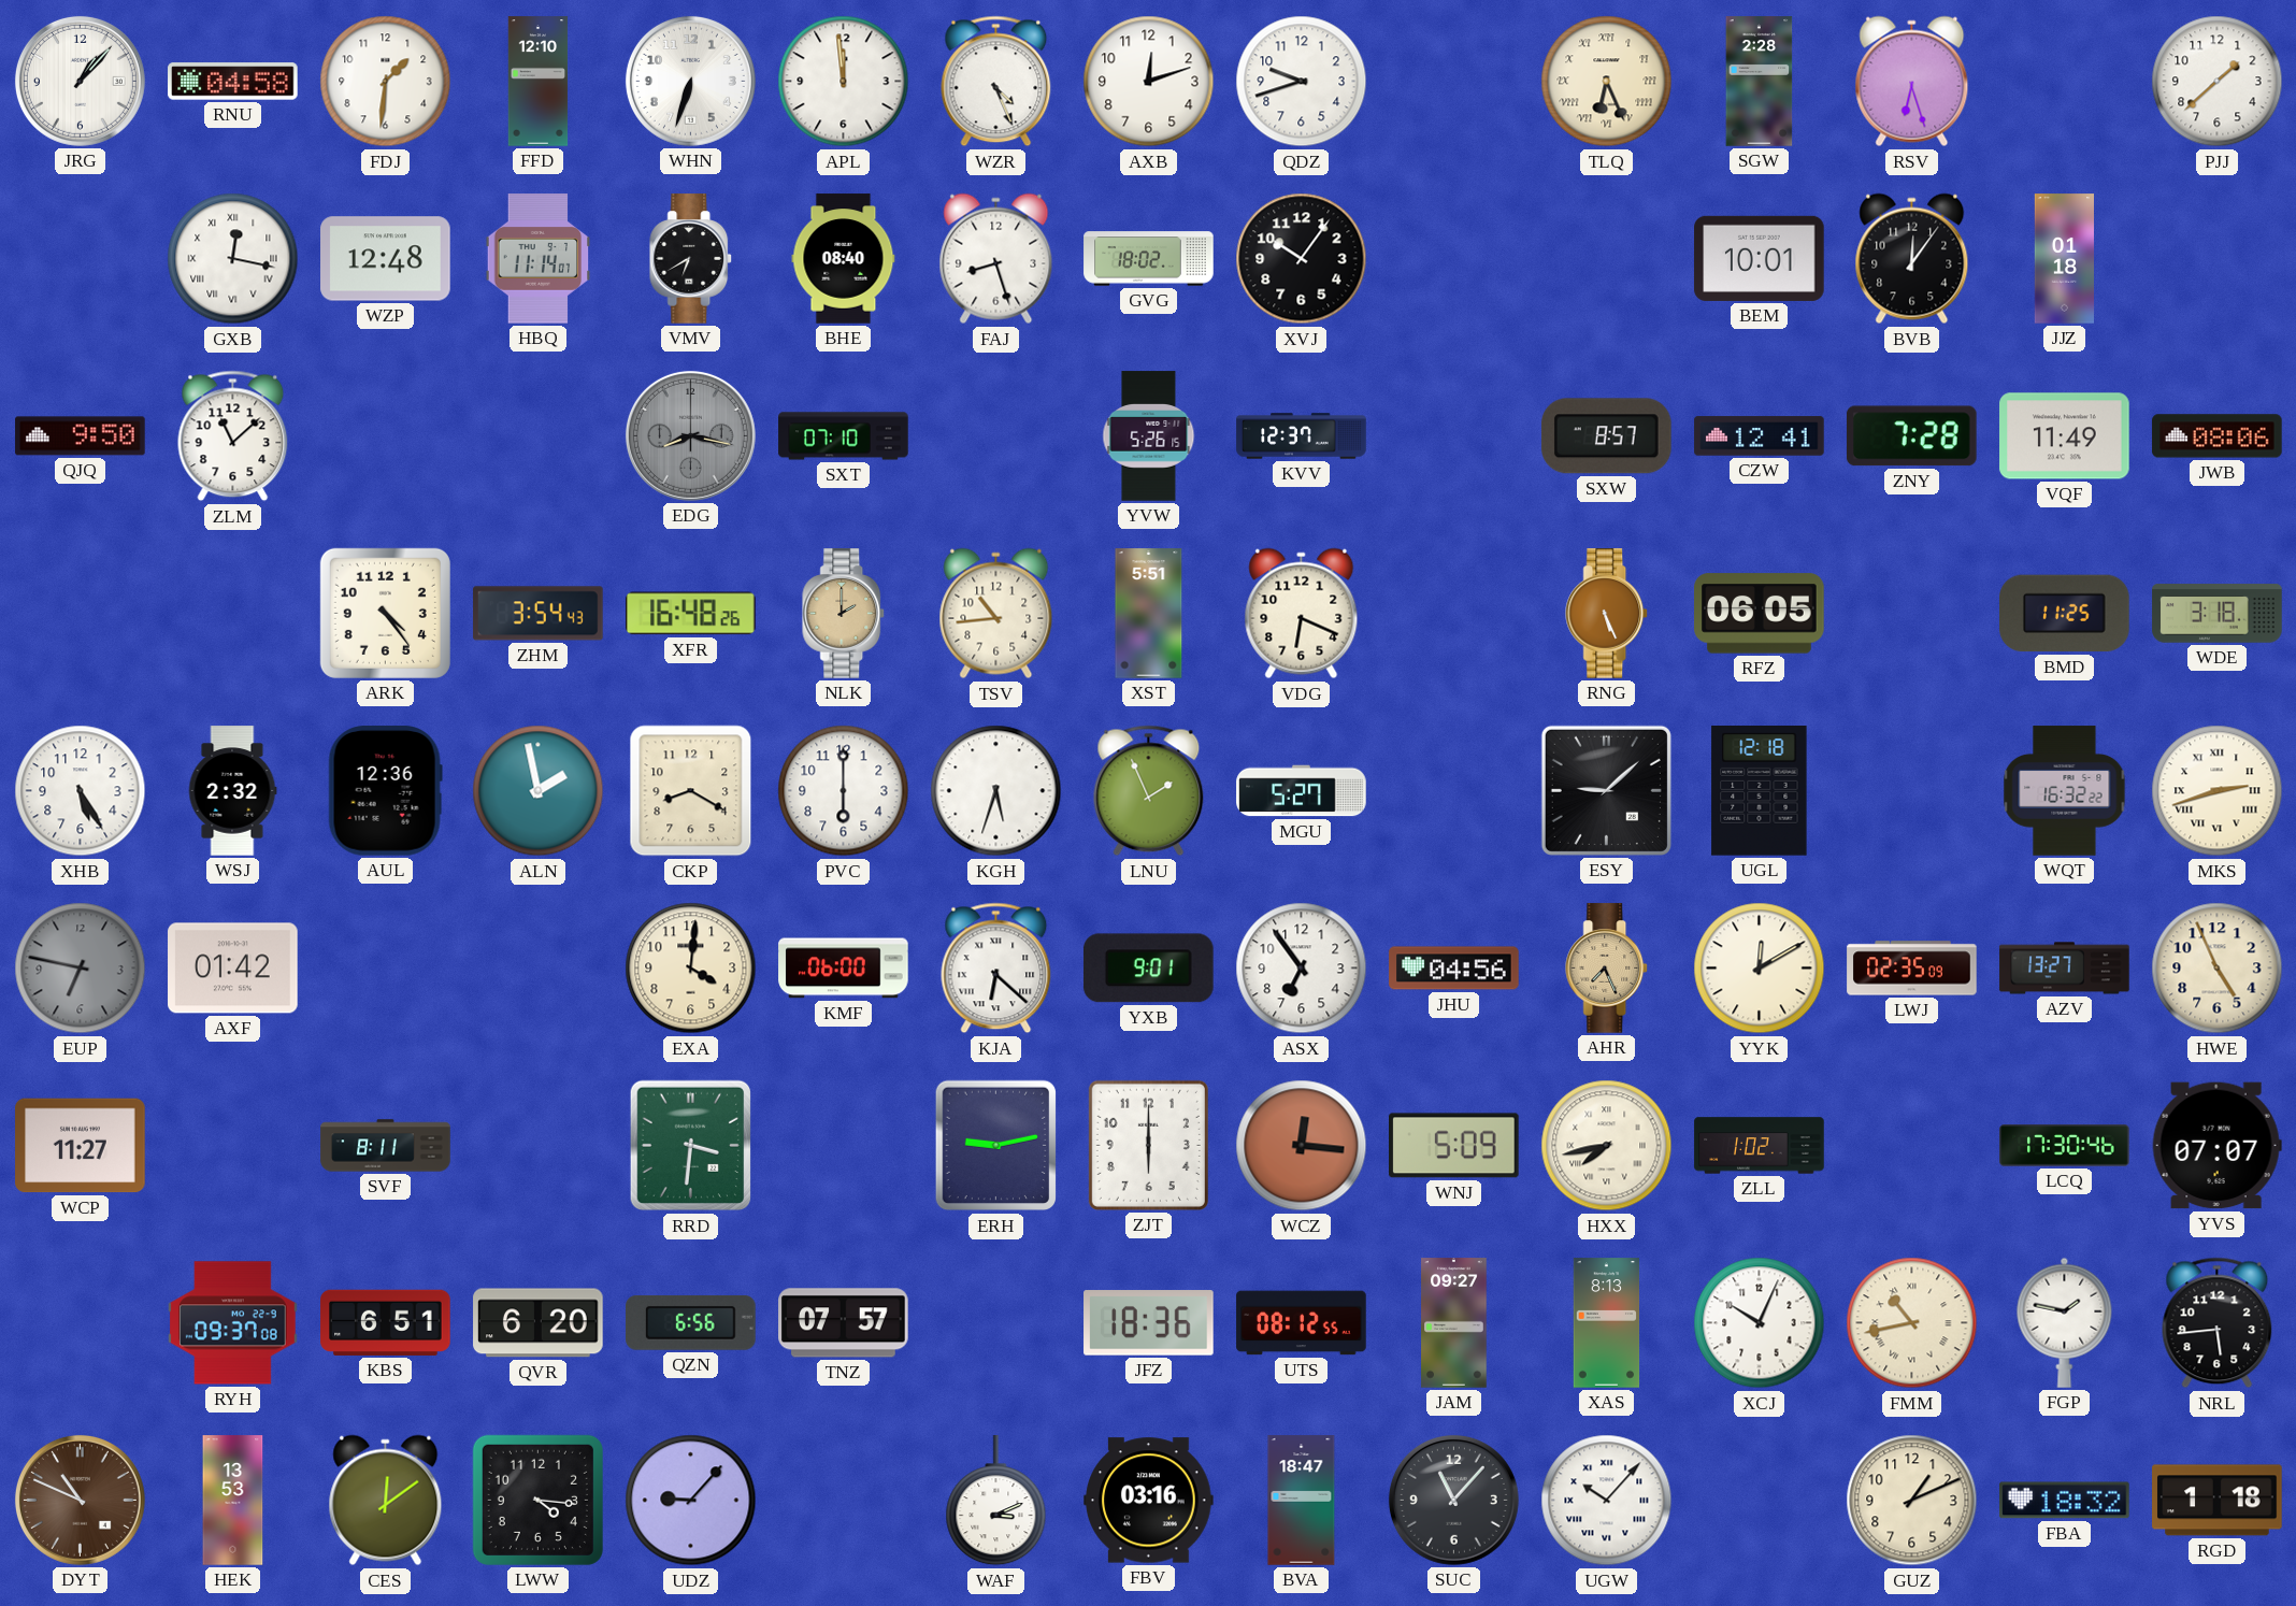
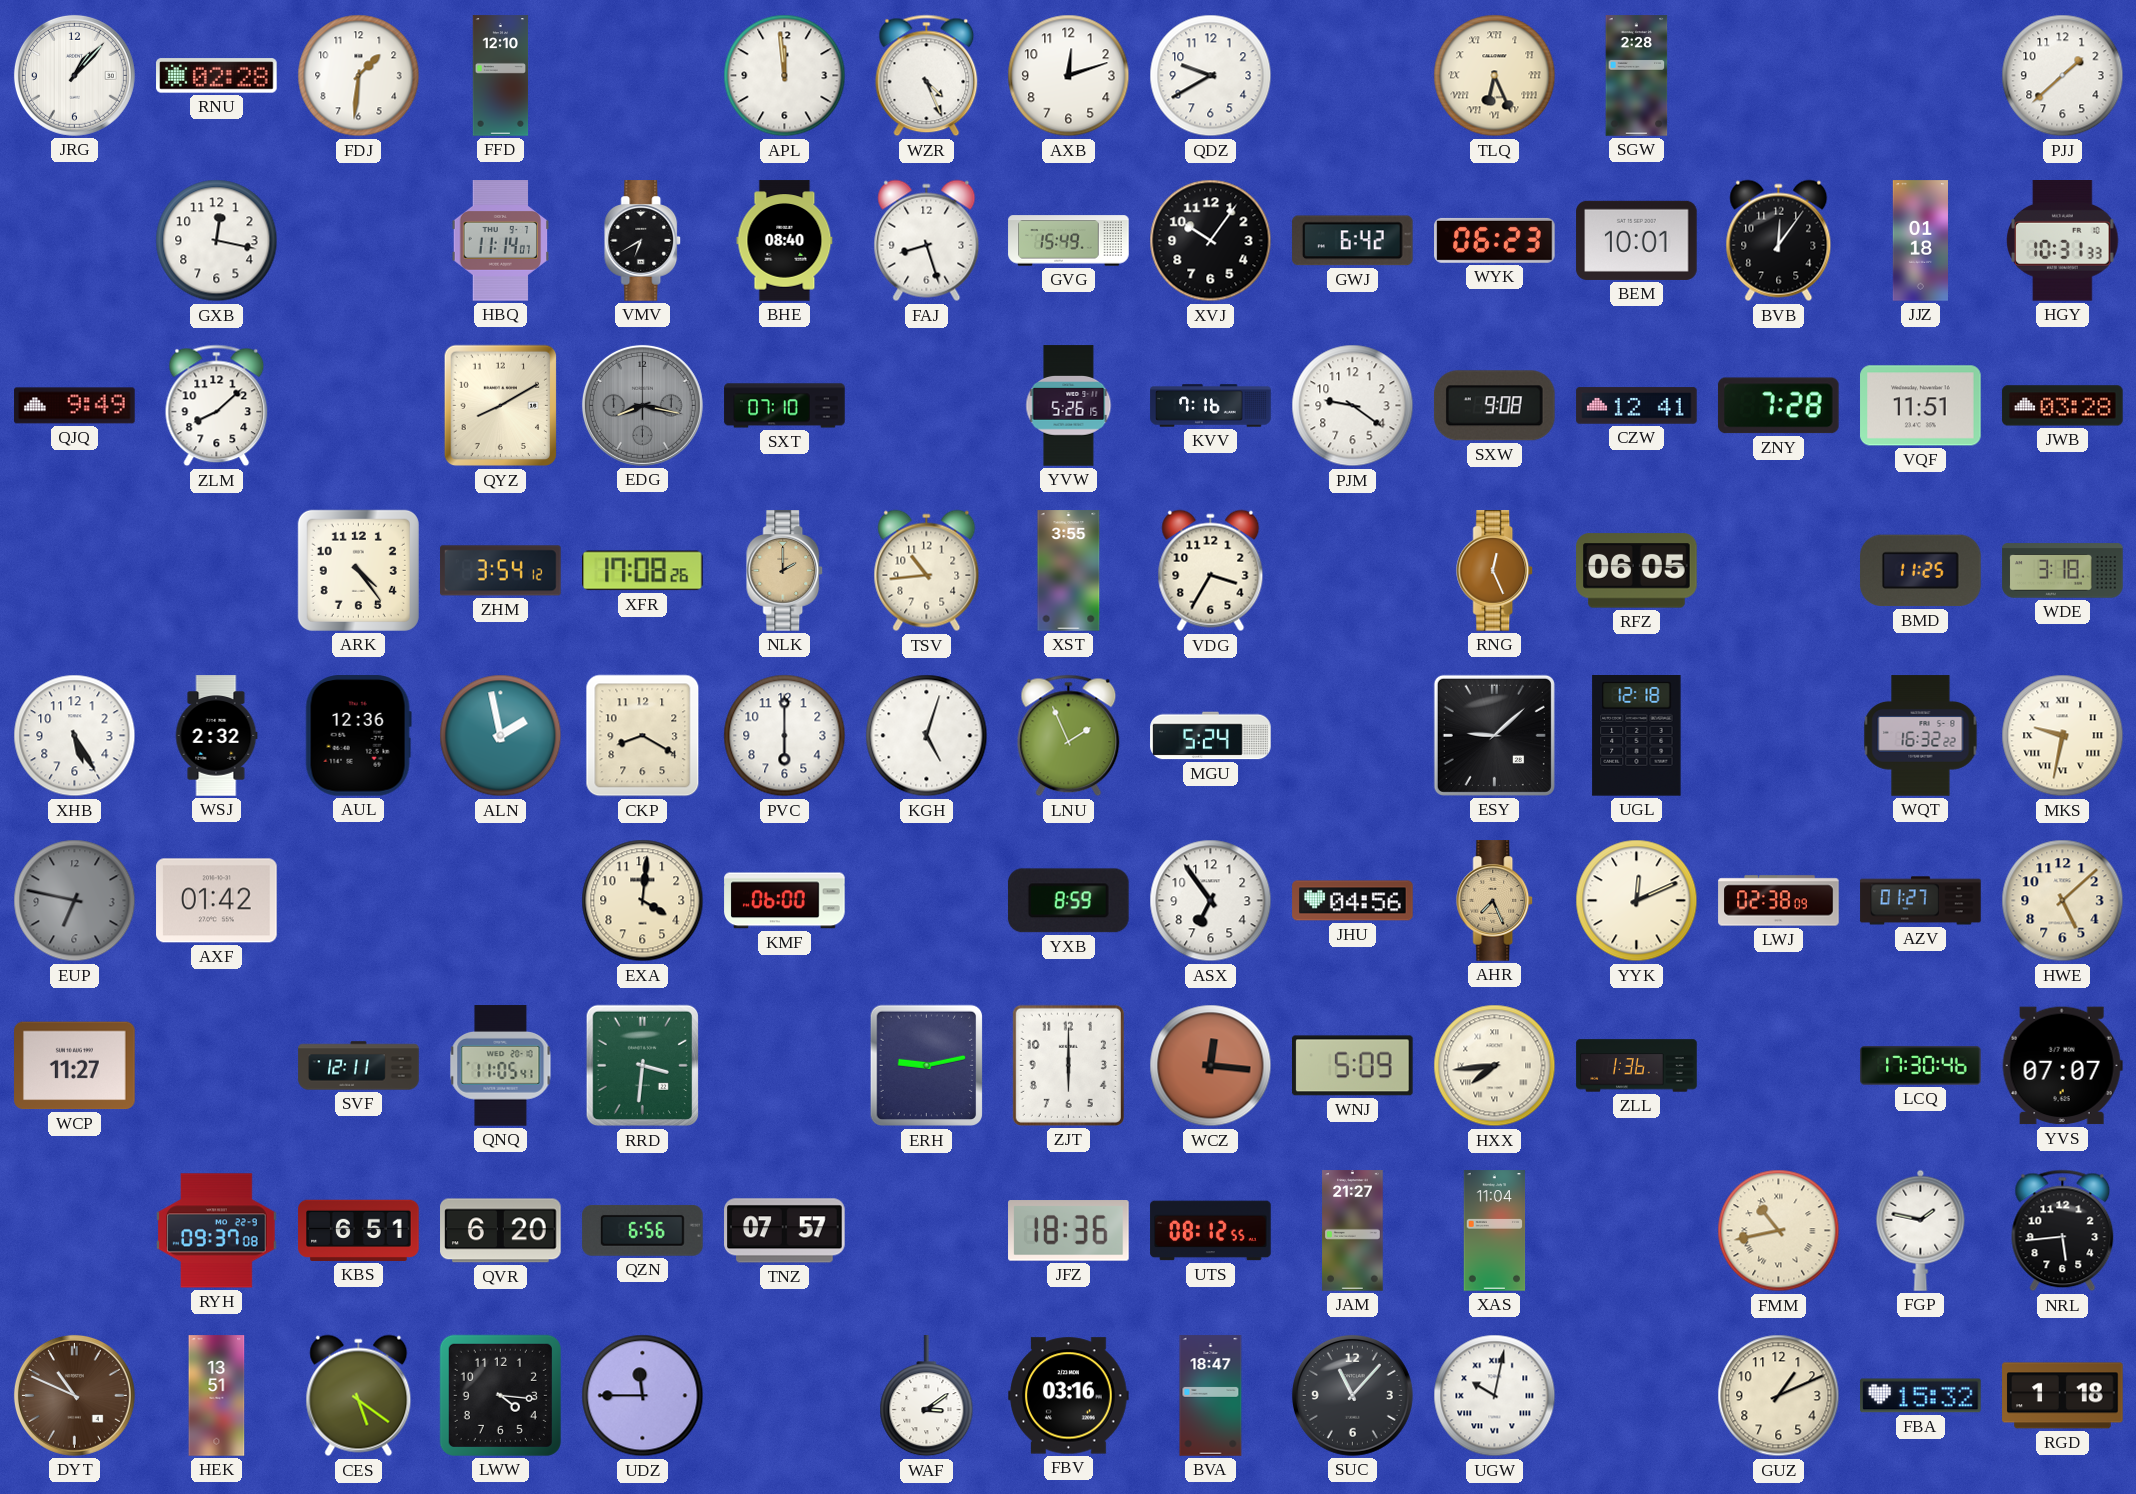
RNU: 04:58 -> 02:28
WHN: 6:33 -> none
QDZ: 9:42 -> 9:40
RSV: 6:27 -> none
GXB numerals: Roman -> Arabic
WZP: 12:48 -> none
GVG: 18:02 -> 15:49
GWJ: none -> 6:42
WYK: none -> 06:23
HGY: none -> 10:31
QJQ: 9:50 -> 9:49
ZLM: 11:08 -> 8:08
QYZ: none -> 8:10
KVV: 12:37 -> 7:16
PJM: none -> 9:21
SXW: 8:57 -> 9:08
VQF: 11:49 -> 11:51
JWB: 08:06 -> 03:28
ZHM: 3:54:43 -> 3:54:12
XFR: 16:48 -> 17:08
XST: 5:51 -> 3:55
VDG: 6:19 -> 3:35
RNG: 5:26 -> 12:26
KGH: 5:33 -> 5:03
MGU: 5:27 -> 5:24
MKS: 2:42 -> 9:32
KJA: 6:22 -> none
YXB: 9:01 -> 8:59
YYK: 12:10 -> 12:11
LWJ: 02:35 -> 02:38
AZV: 13:27 -> 01:27
HWE: 4:56 -> 5:08
SVF: 8:11 -> 12:11
QNQ: none -> 11:05
HXX: 7:43 -> 7:44
ZLL: 1:02 -> 1:36
JAM: 09:27 -> 21:27
XAS: 8:13 -> 11:04
XCJ: 10:04 -> none
HEK: 13:53 -> 13:51
CES: 12:09 -> 5:21
UDZ: 9:07 -> 11:45
WAF: 3:11 -> 3:09
UGW: 10:07 -> 10:02
FBA: 18:32 -> 15:32
